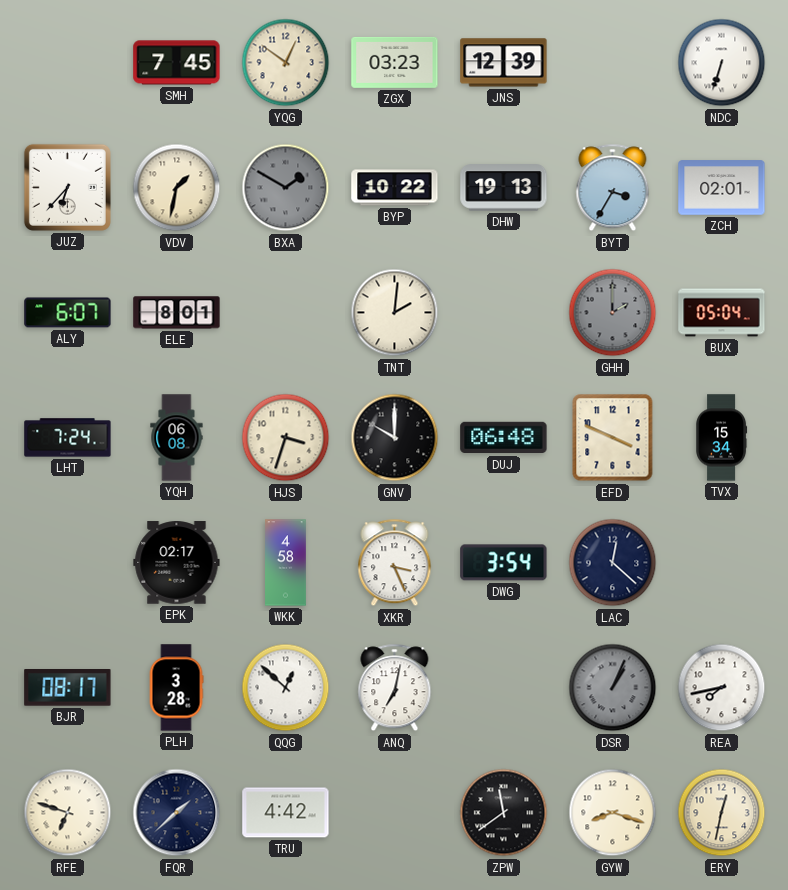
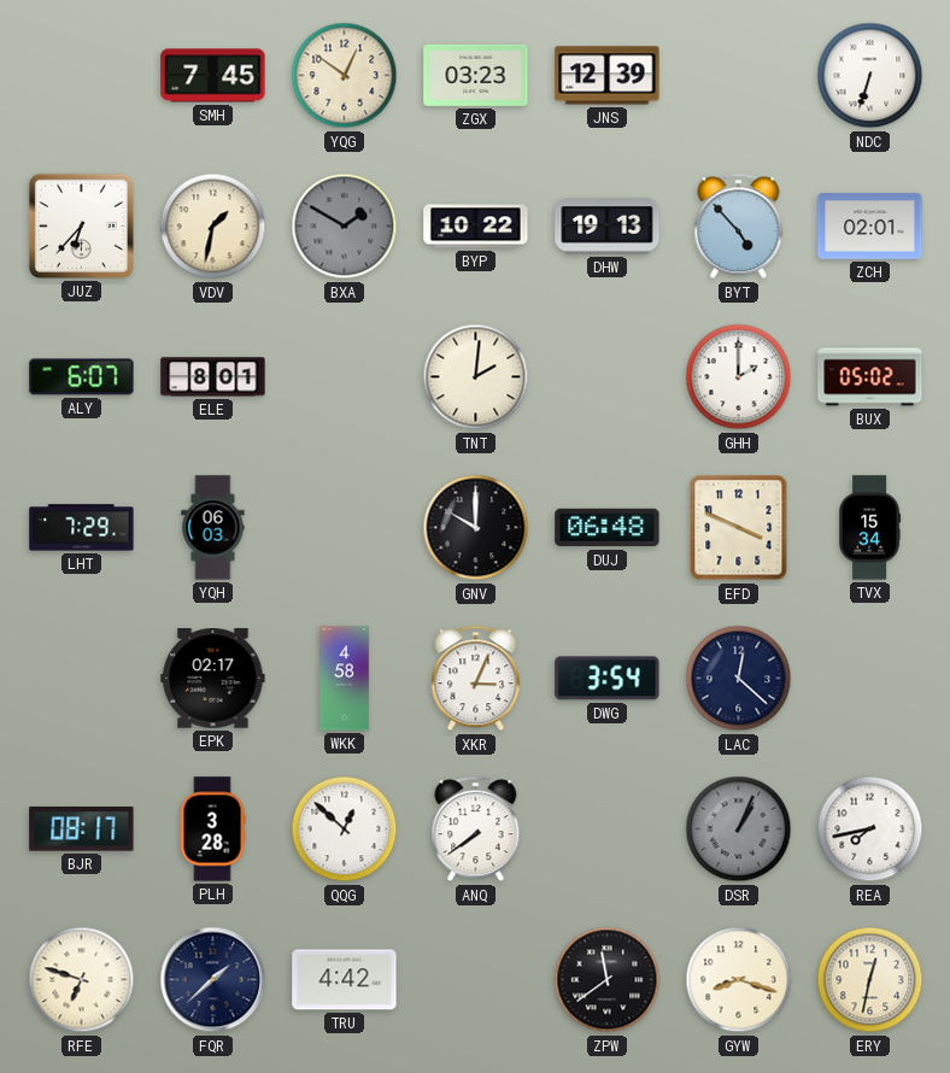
BYT: 3:35 -> 4:53
GHH dial: grey -> white
BUX: 05:04 -> 05:02
LHT: 7:24 -> 7:29
YQH: 06:08 -> 06:03
HJS: 3:33 -> none
XKR: 3:26 -> 3:04
ANQ: 7:02 -> 7:39
